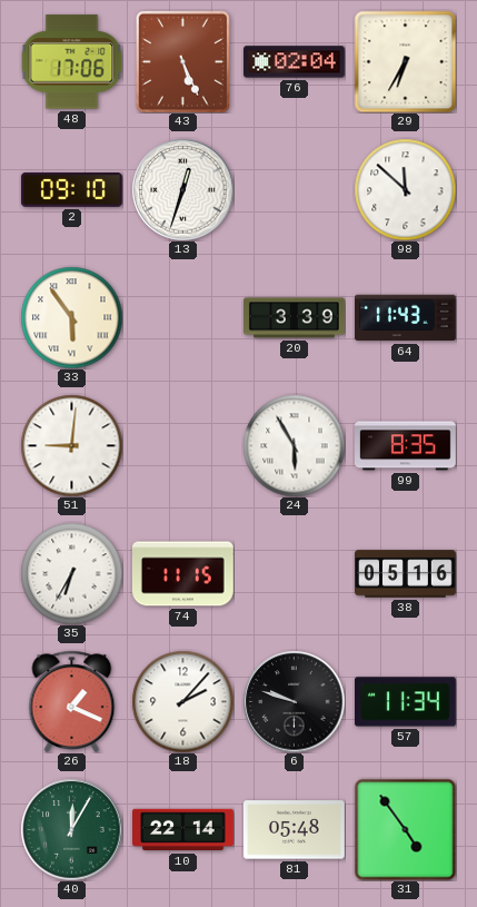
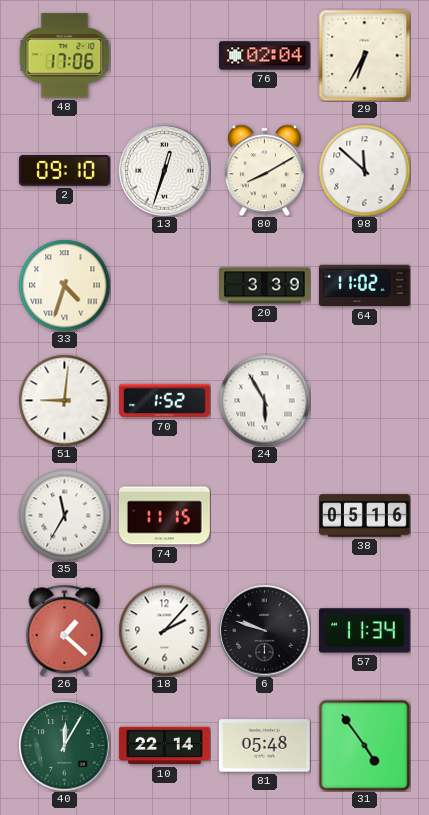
43: 5:26 -> none
80: none -> 8:10
33: 5:54 -> 4:33
64: 11:43 -> 11:02
70: none -> 1:52
99: 8:35 -> none
35: 6:35 -> 11:35
26: 1:19 -> 1:22
